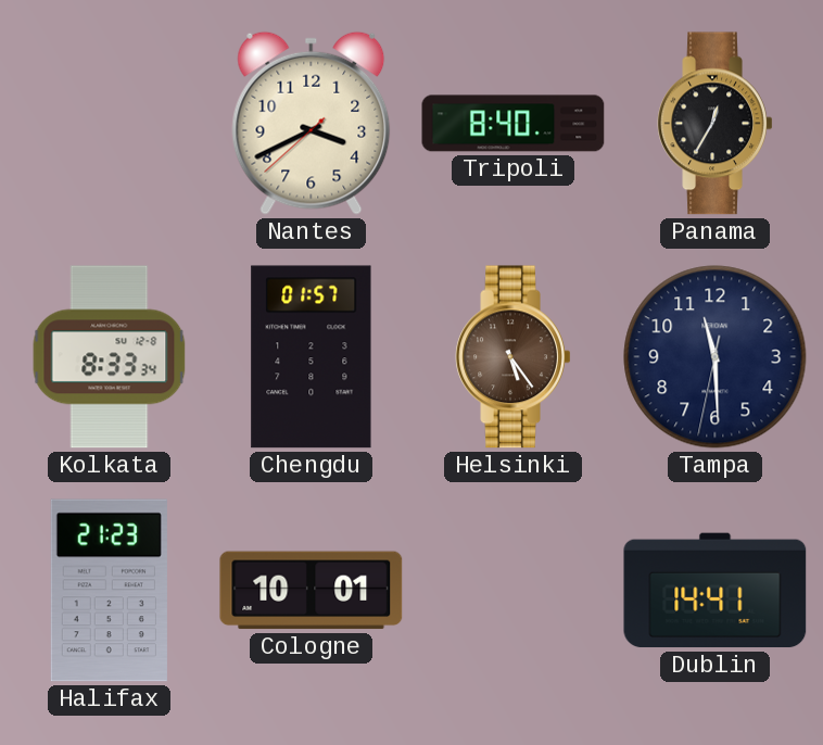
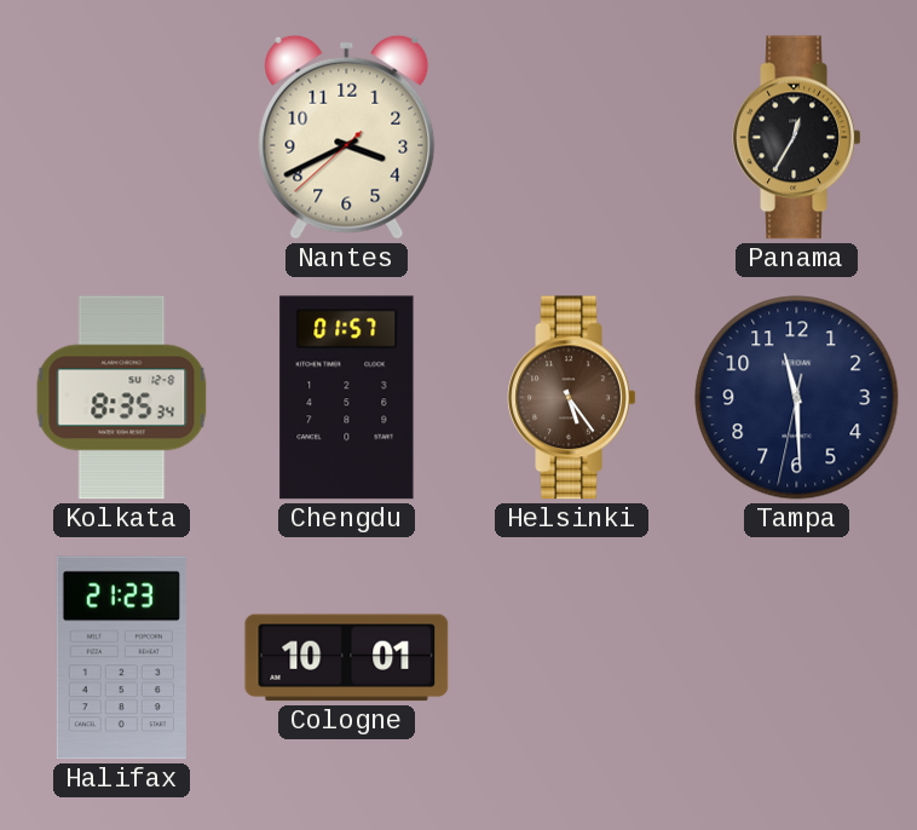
Tripoli: 8:40 -> none
Kolkata: 8:33 -> 8:35
Dublin: 14:41 -> none
